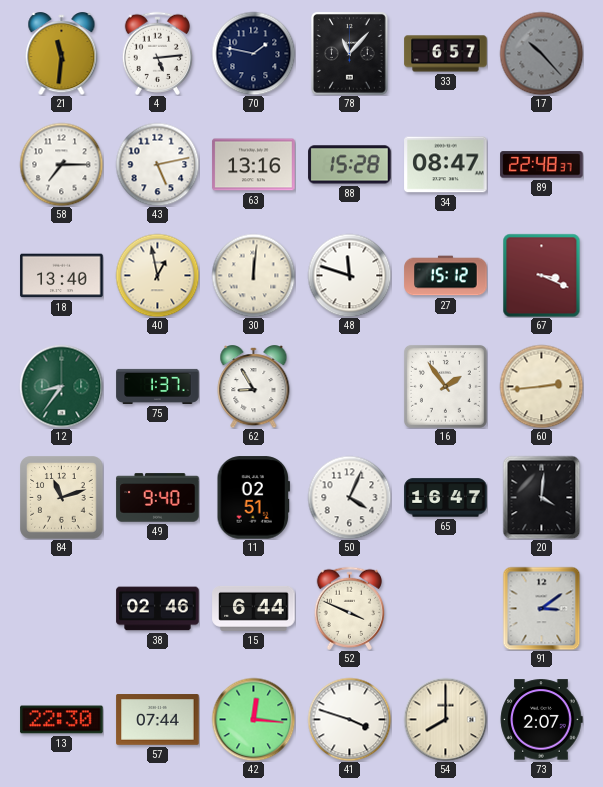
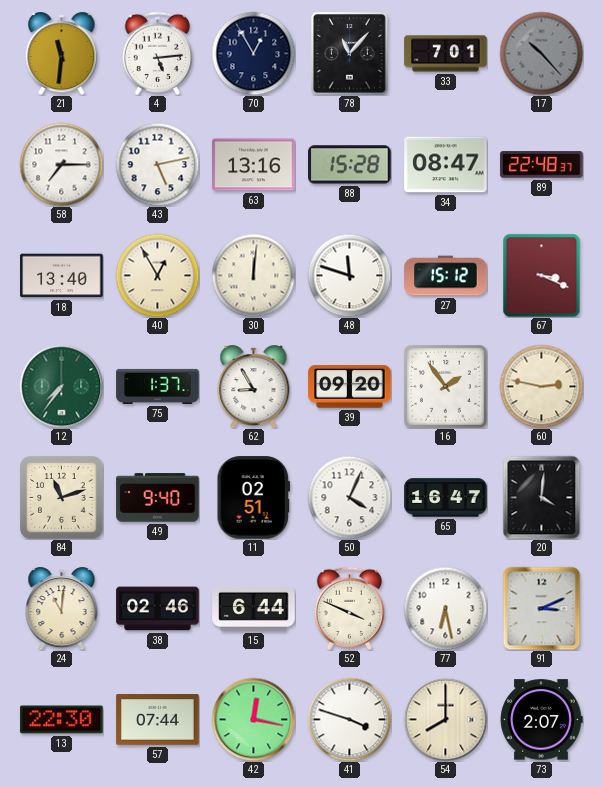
70: 1:47 -> 12:55
33: 6:57 -> 7:01
40: 12:58 -> 12:55
12: 8:36 -> 7:36
39: none -> 09:20
60: 2:44 -> 2:47
24: none -> 11:01
77: none -> 6:28
91: 3:09 -> 3:11
42: 12:16 -> 12:17
